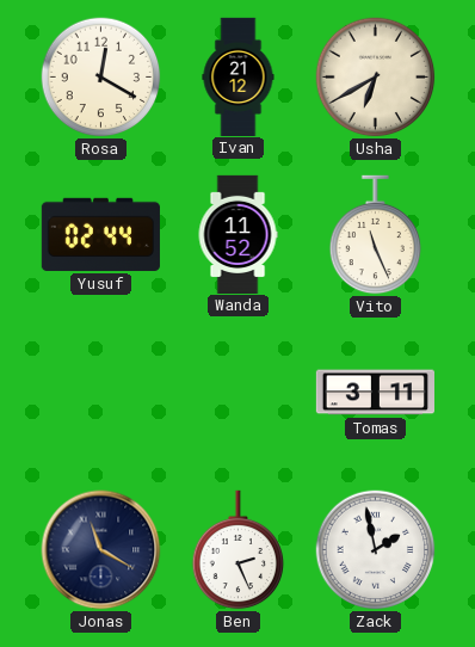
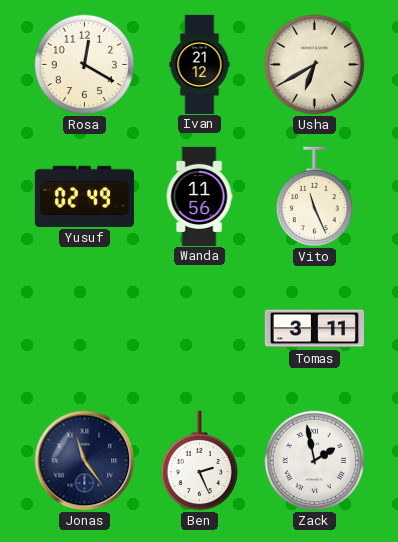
Yusuf: 02:44 -> 02:49
Wanda: 11:52 -> 11:56
Jonas: 11:20 -> 11:24
